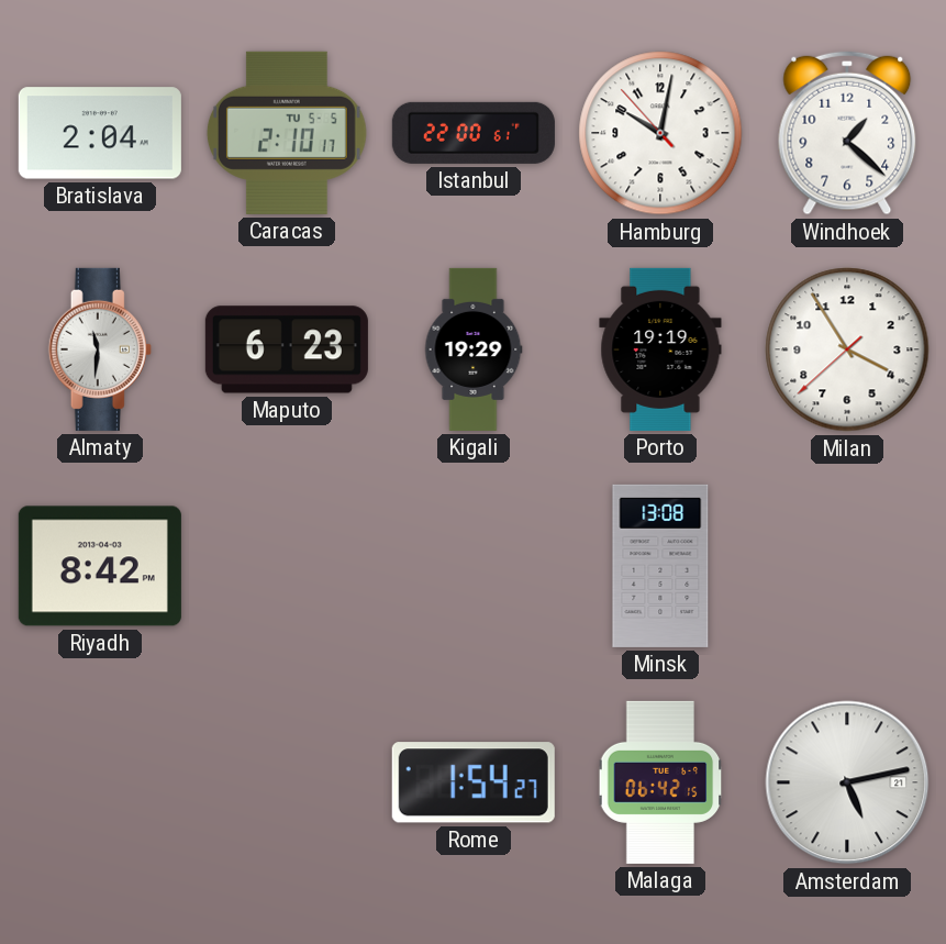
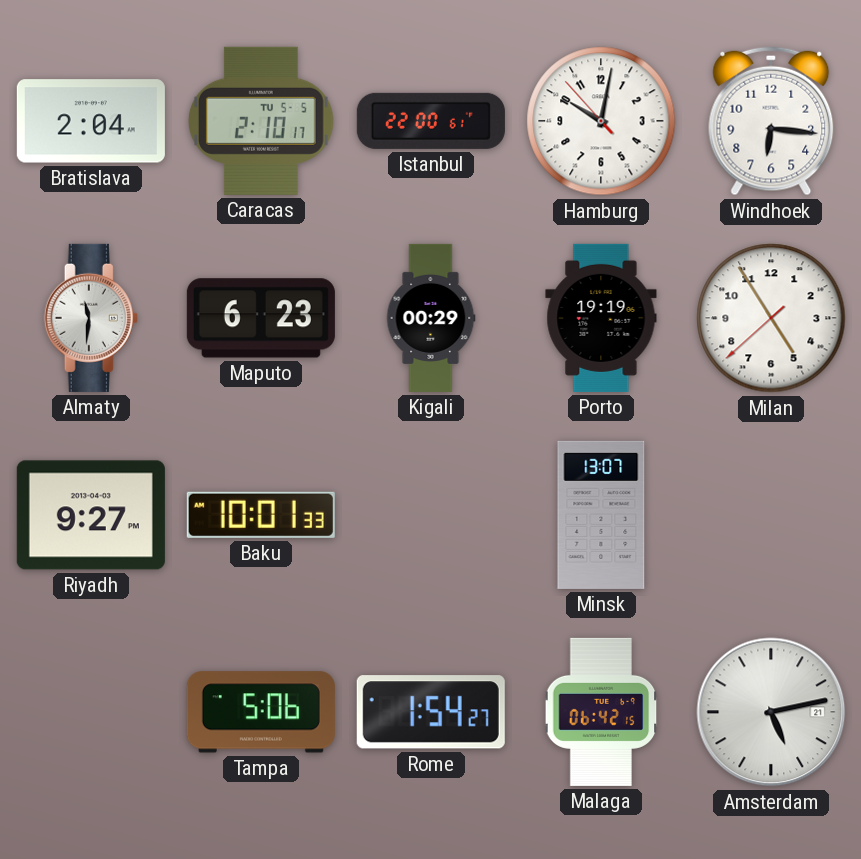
Windhoek: 1:22 -> 6:16
Kigali: 19:29 -> 00:29
Milan: 3:54 -> 4:54
Riyadh: 8:42 -> 9:27
Baku: none -> 10:01
Minsk: 13:08 -> 13:07
Tampa: none -> 5:06
